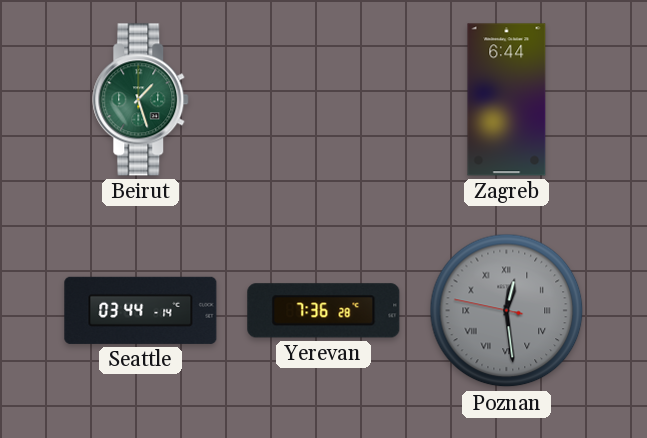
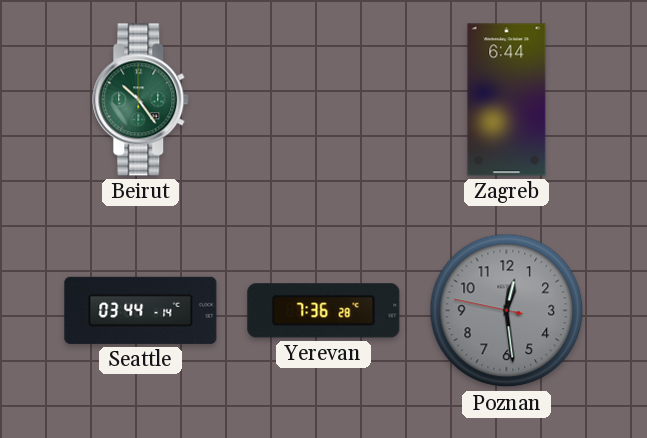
Beirut: 1:27 -> 10:24
Poznan numerals: Roman -> Arabic
